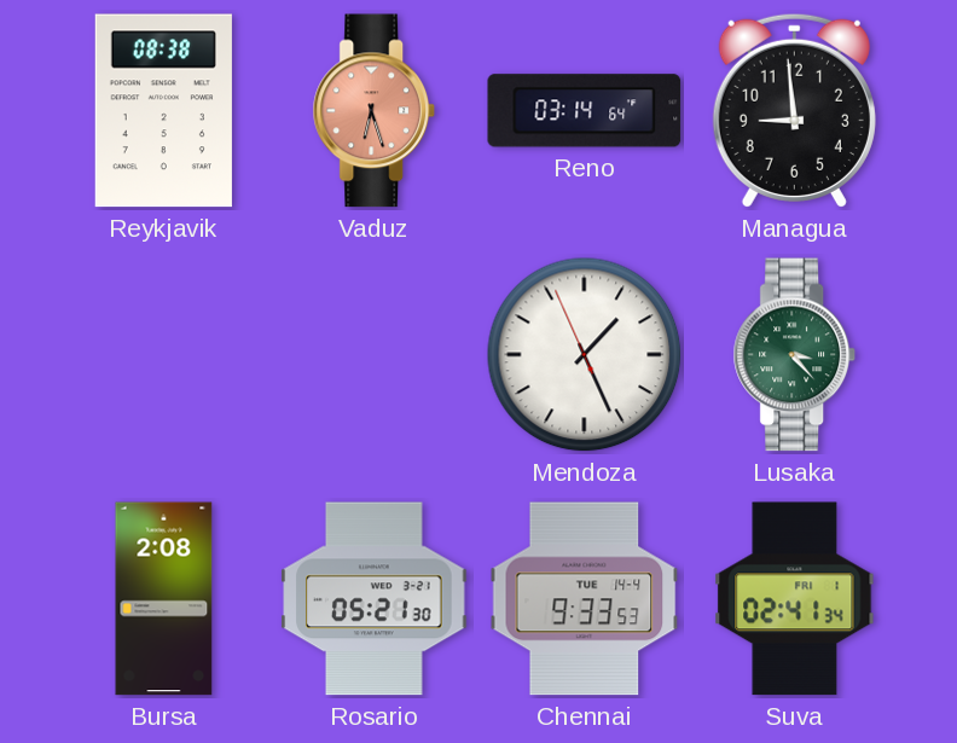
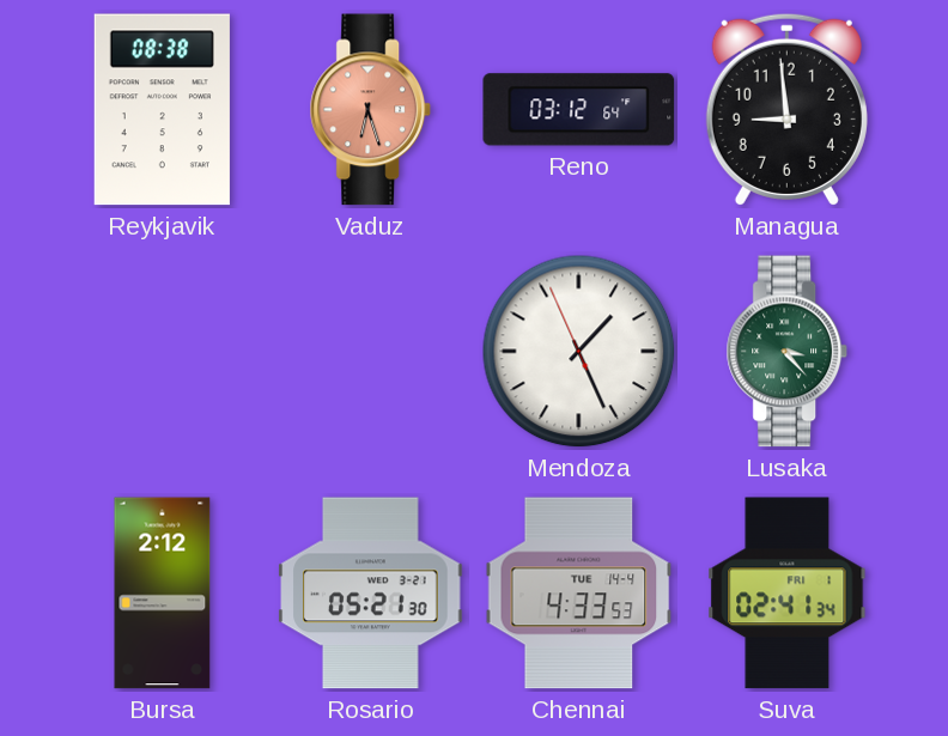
Reno: 03:14 -> 03:12
Bursa: 2:08 -> 2:12
Chennai: 9:33 -> 4:33
